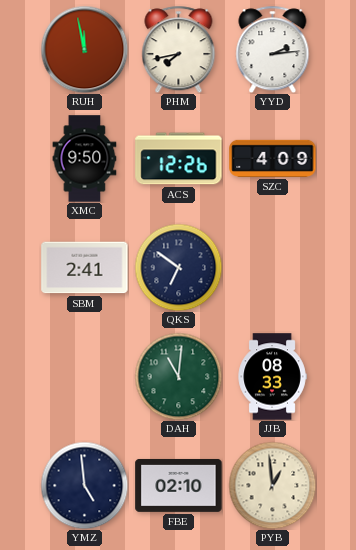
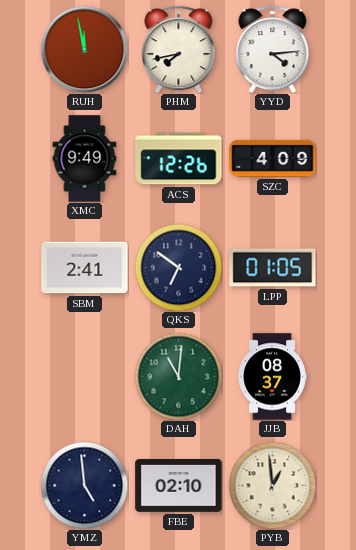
YYD: 2:14 -> 4:14
XMC: 9:50 -> 9:49
LPP: none -> 01:05
JJB: 08:33 -> 08:37
